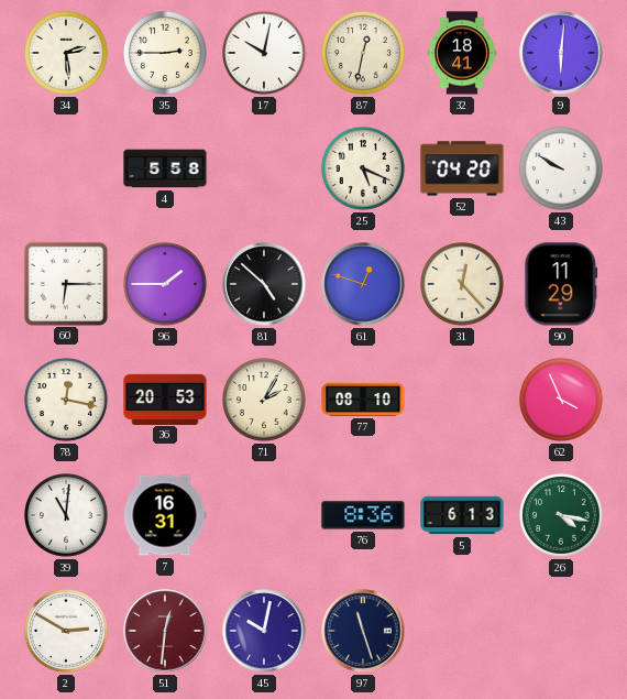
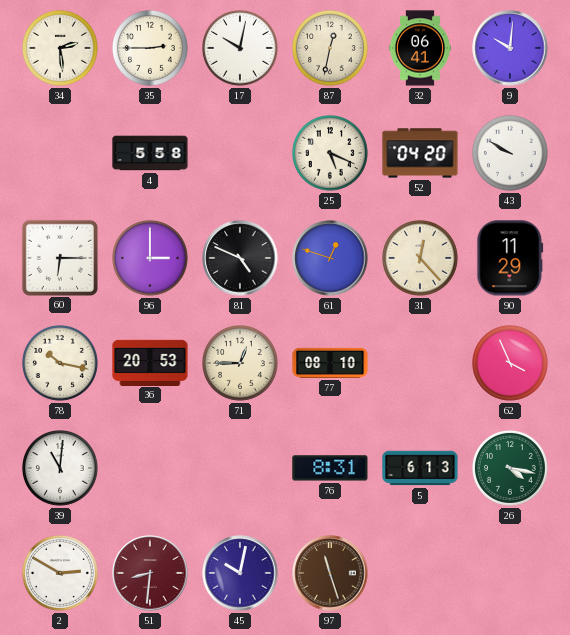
32: 18:41 -> 06:41
9: 6:01 -> 10:01
96: 1:45 -> 3:00
81: 4:52 -> 4:49
78: 12:17 -> 10:17
71: 2:05 -> 12:45
7: 16:31 -> none
76: 8:36 -> 8:31
51: 12:31 -> 8:31
97 dial: navy -> brown
